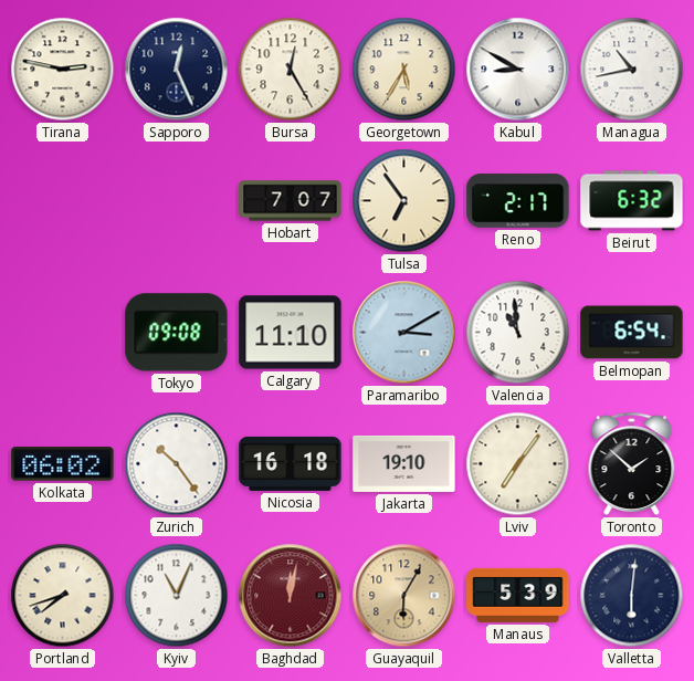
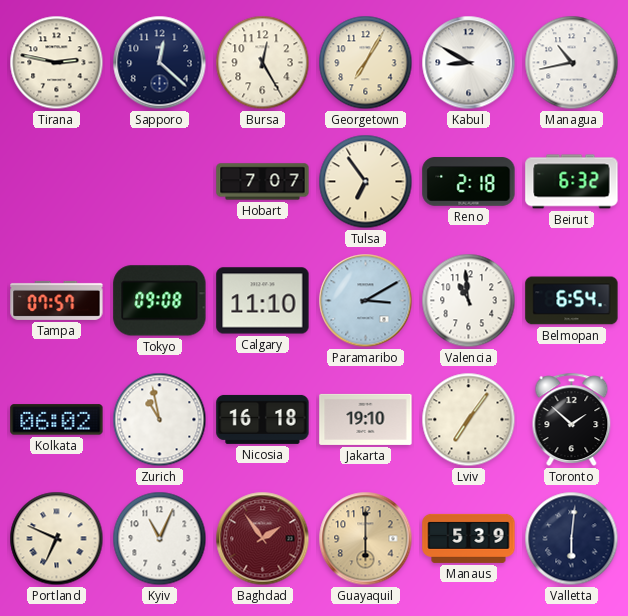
Sapporo: 12:26 -> 12:22
Georgetown: 5:35 -> 7:05
Reno: 2:17 -> 2:18
Tampa: none -> 07:57
Zurich: 10:24 -> 10:58
Portland: 7:42 -> 6:49
Baghdad: 12:02 -> 1:54
Guayaquil: 6:05 -> 6:00
